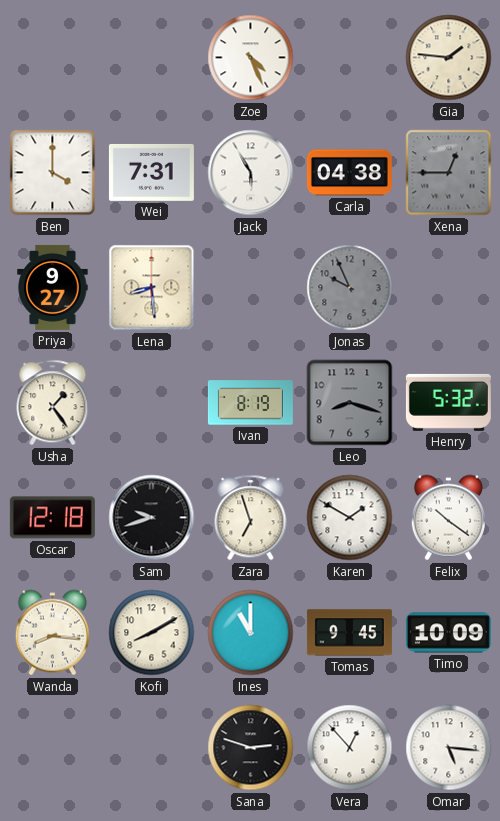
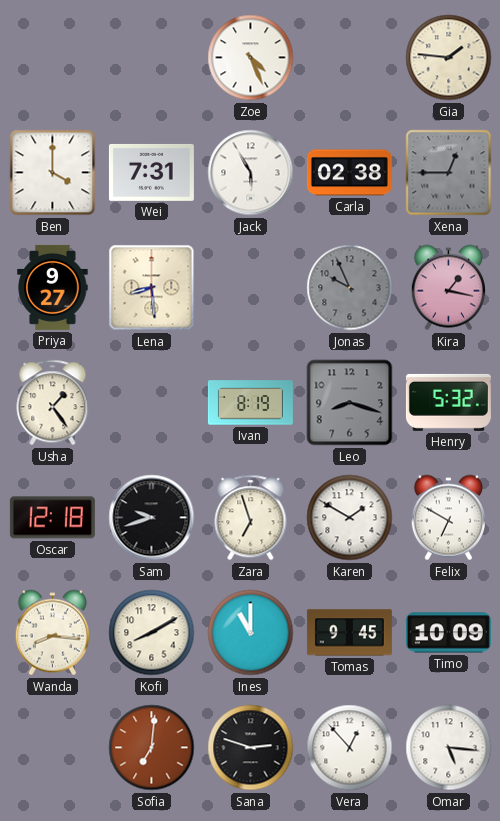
Carla: 04:38 -> 02:38
Kira: none -> 1:17
Felix: 10:21 -> 6:50
Sofia: none -> 7:01
